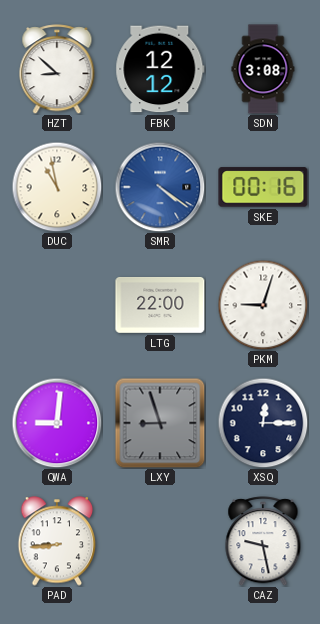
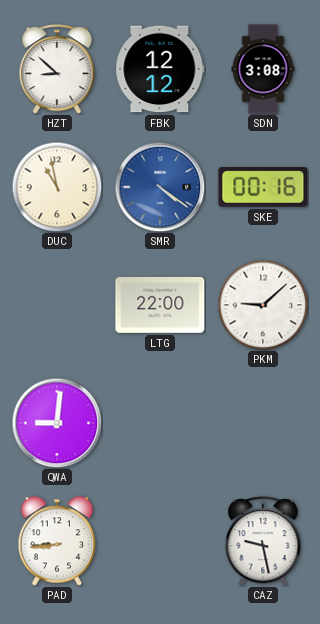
PKM: 9:03 -> 9:08
LXY: 8:57 -> none
XSQ: 12:15 -> none
